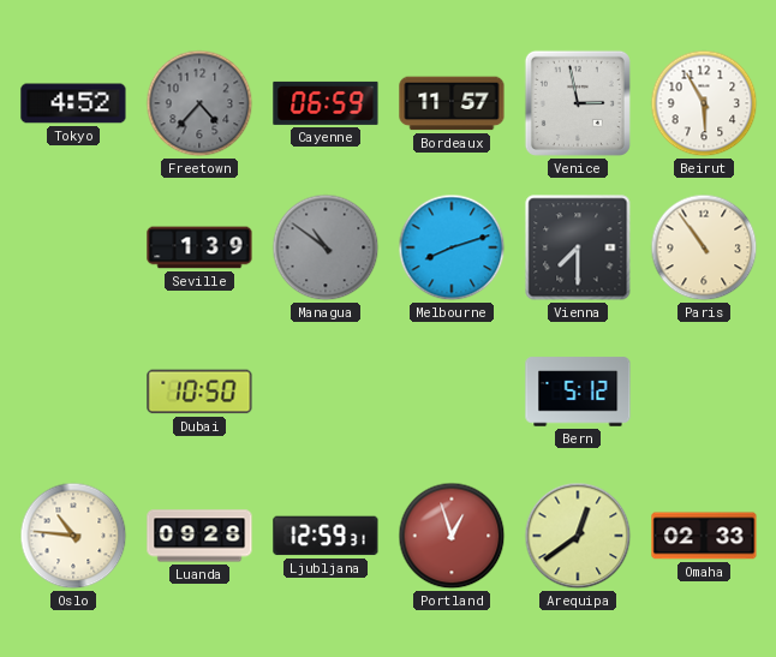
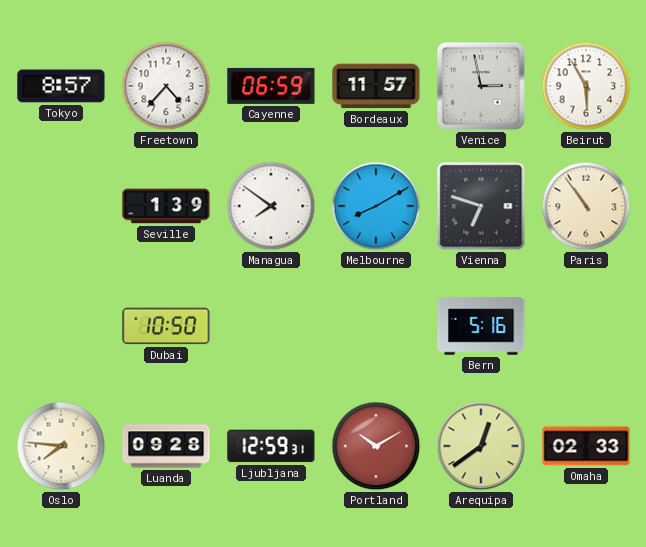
Tokyo: 4:52 -> 8:57
Freetown dial: grey -> white
Managua: 10:51 -> 7:51
Managua dial: grey -> white
Melbourne: 8:12 -> 8:10
Vienna: 7:30 -> 6:48
Bern: 5:12 -> 5:16
Oslo: 10:46 -> 7:46
Portland: 12:57 -> 10:10
